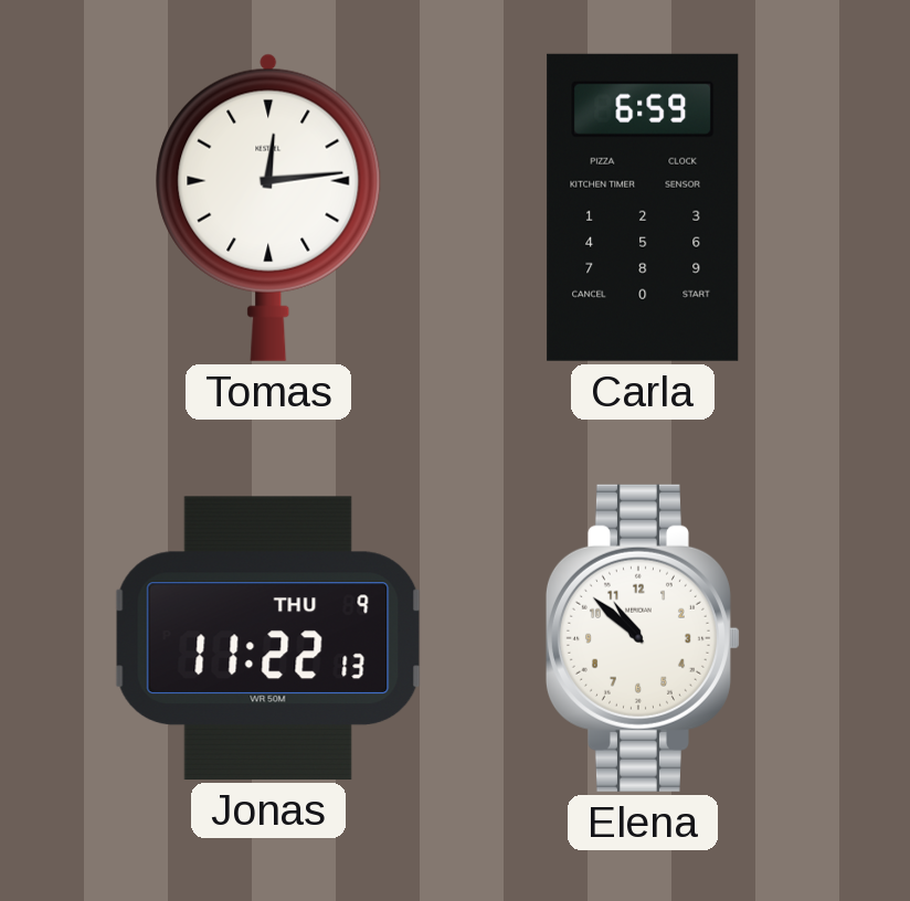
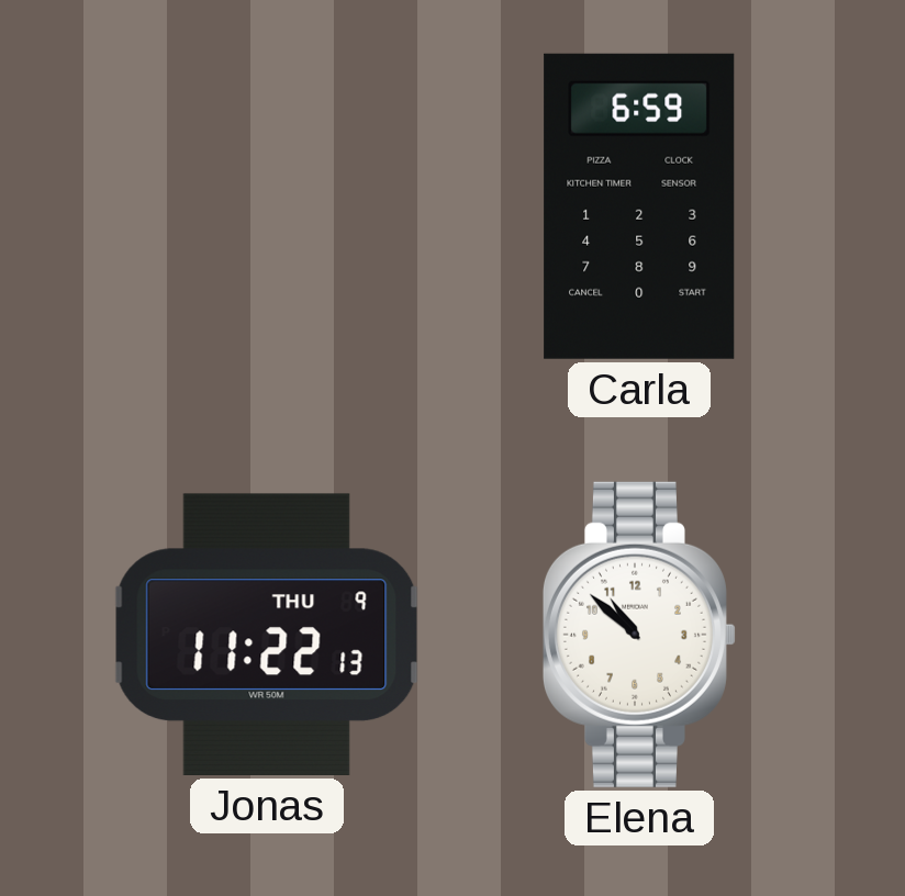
Tomas: 12:14 -> none
